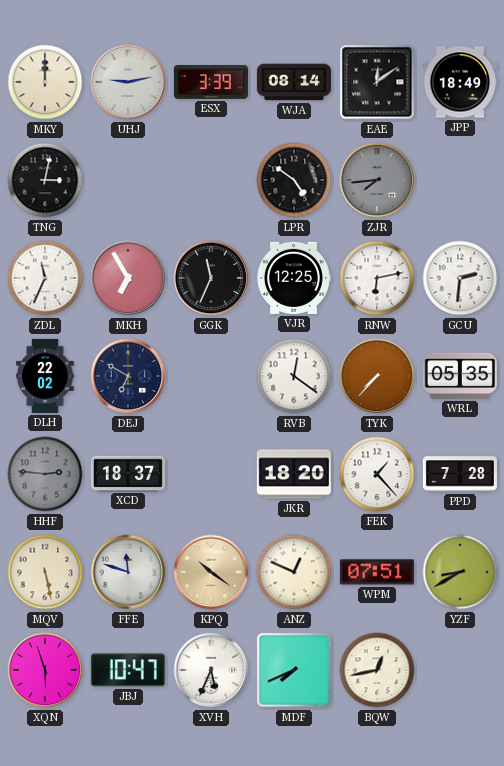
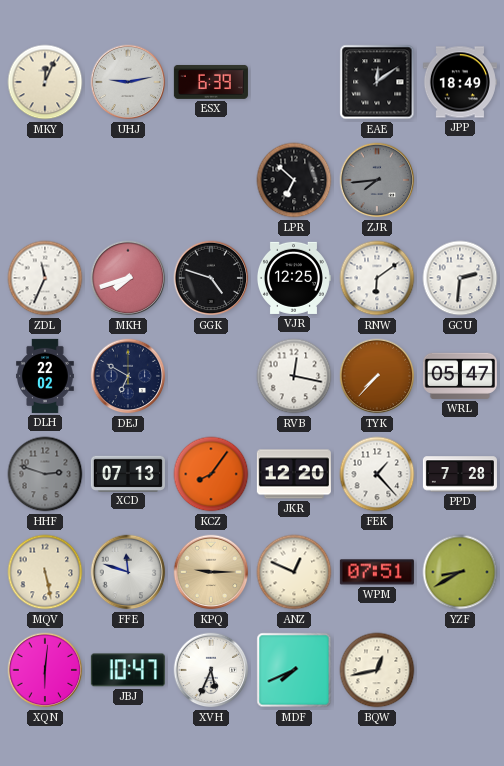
MKY: 12:00 -> 12:04
ESX: 3:39 -> 6:39
WJA: 08:14 -> none
TNG: 3:02 -> none
LPR: 4:51 -> 6:52
MKH: 6:55 -> 7:42
GGK: 11:34 -> 4:48
RNW: 6:13 -> 6:09
RVB: 12:21 -> 12:17
WRL: 05:35 -> 05:47
HHF: 2:46 -> 2:48
XCD: 18:37 -> 07:13
KCZ: none -> 8:06
JKR: 18:20 -> 12:20
KPQ: 10:21 -> 9:15
XQN: 5:57 -> 6:01
